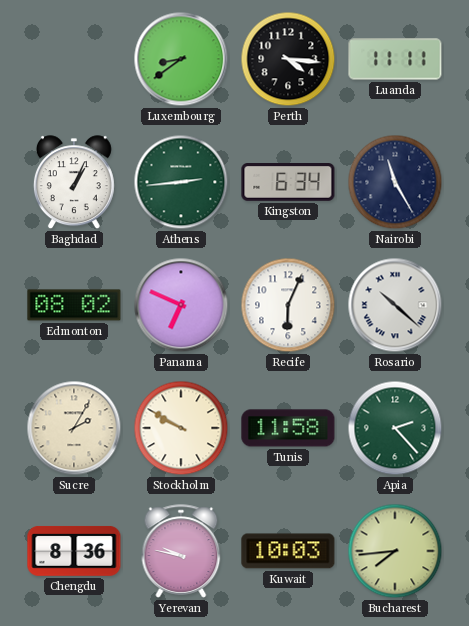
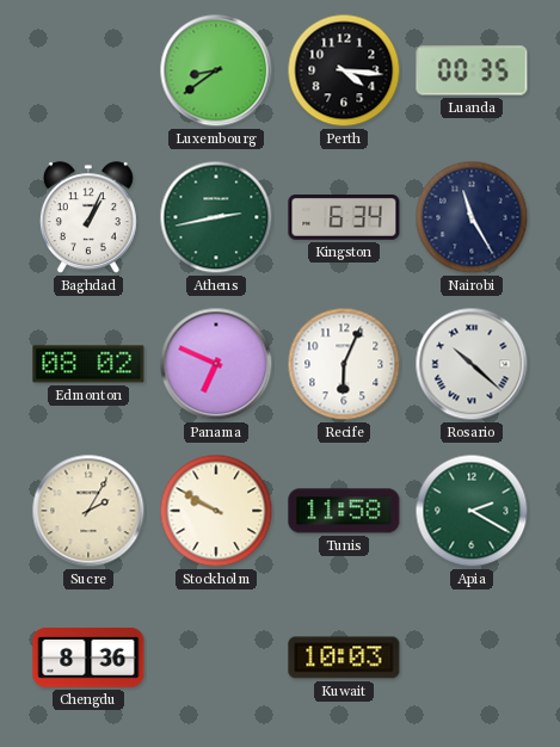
Luanda: 11:11 -> 00:35
Athens: 2:44 -> 2:43
Apia: 2:23 -> 2:20
Yerevan: 9:47 -> none
Bucharest: 7:44 -> none
